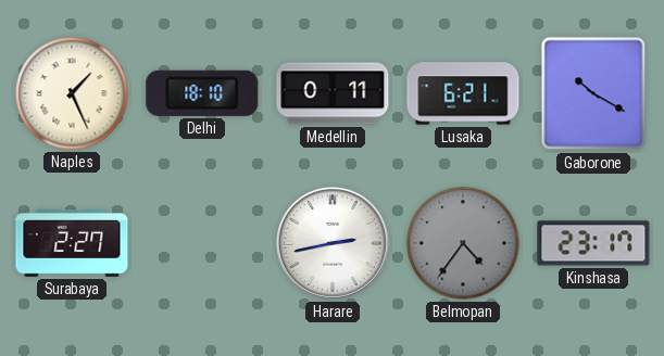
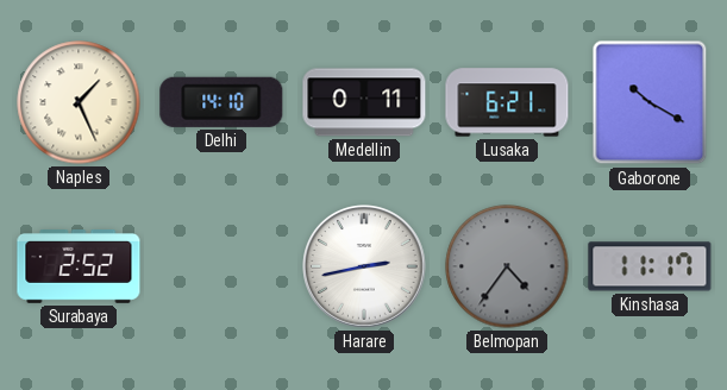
Delhi: 18:10 -> 14:10
Surabaya: 2:27 -> 2:52
Kinshasa: 23:17 -> 11:17
